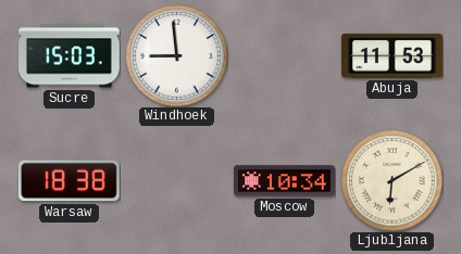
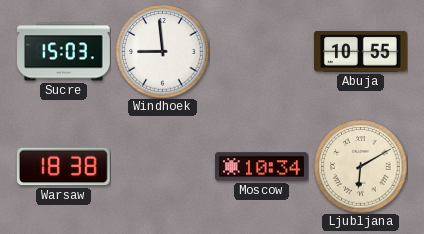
Abuja: 11:53 -> 10:55
